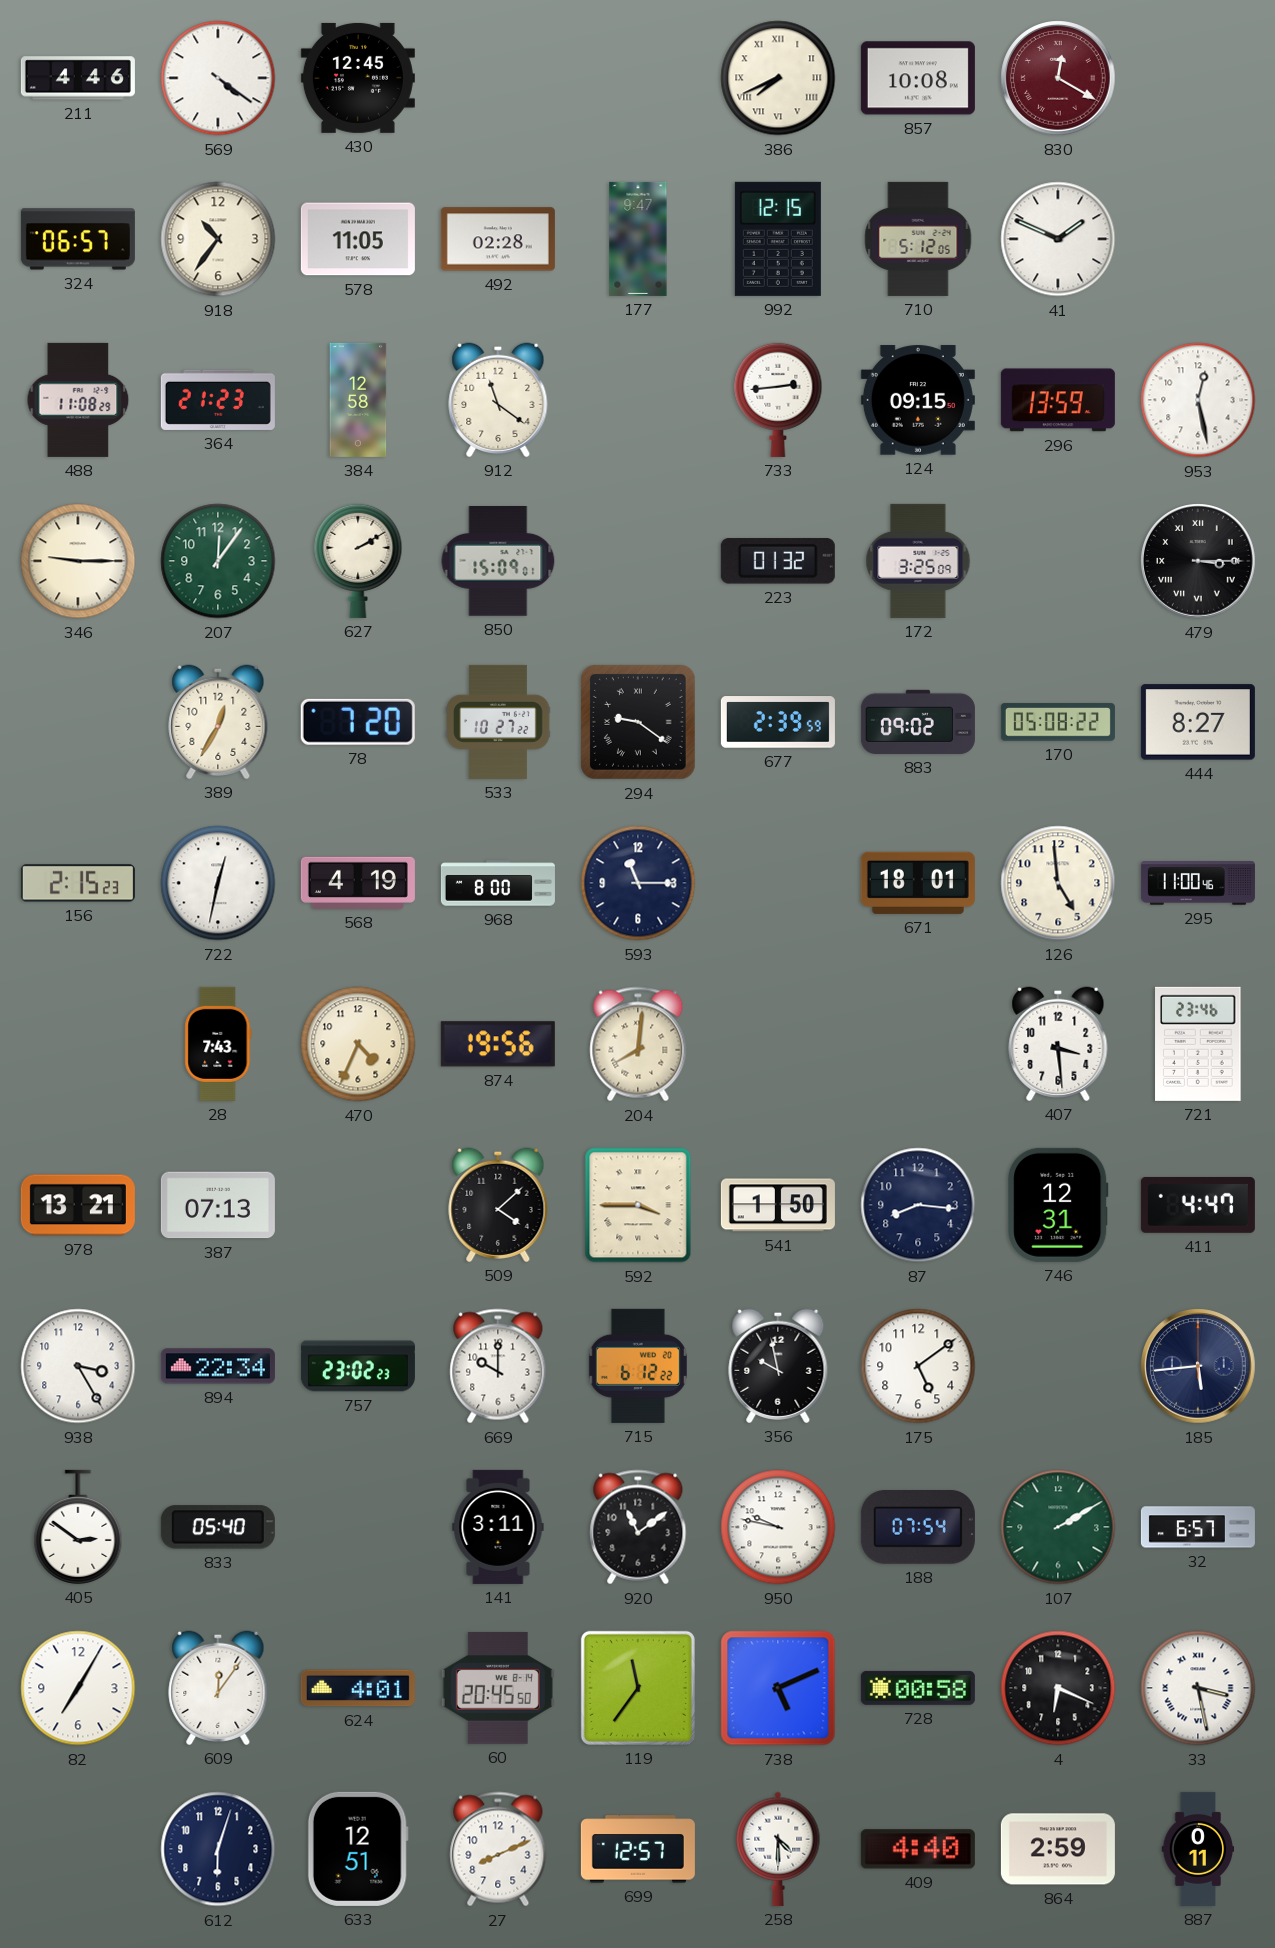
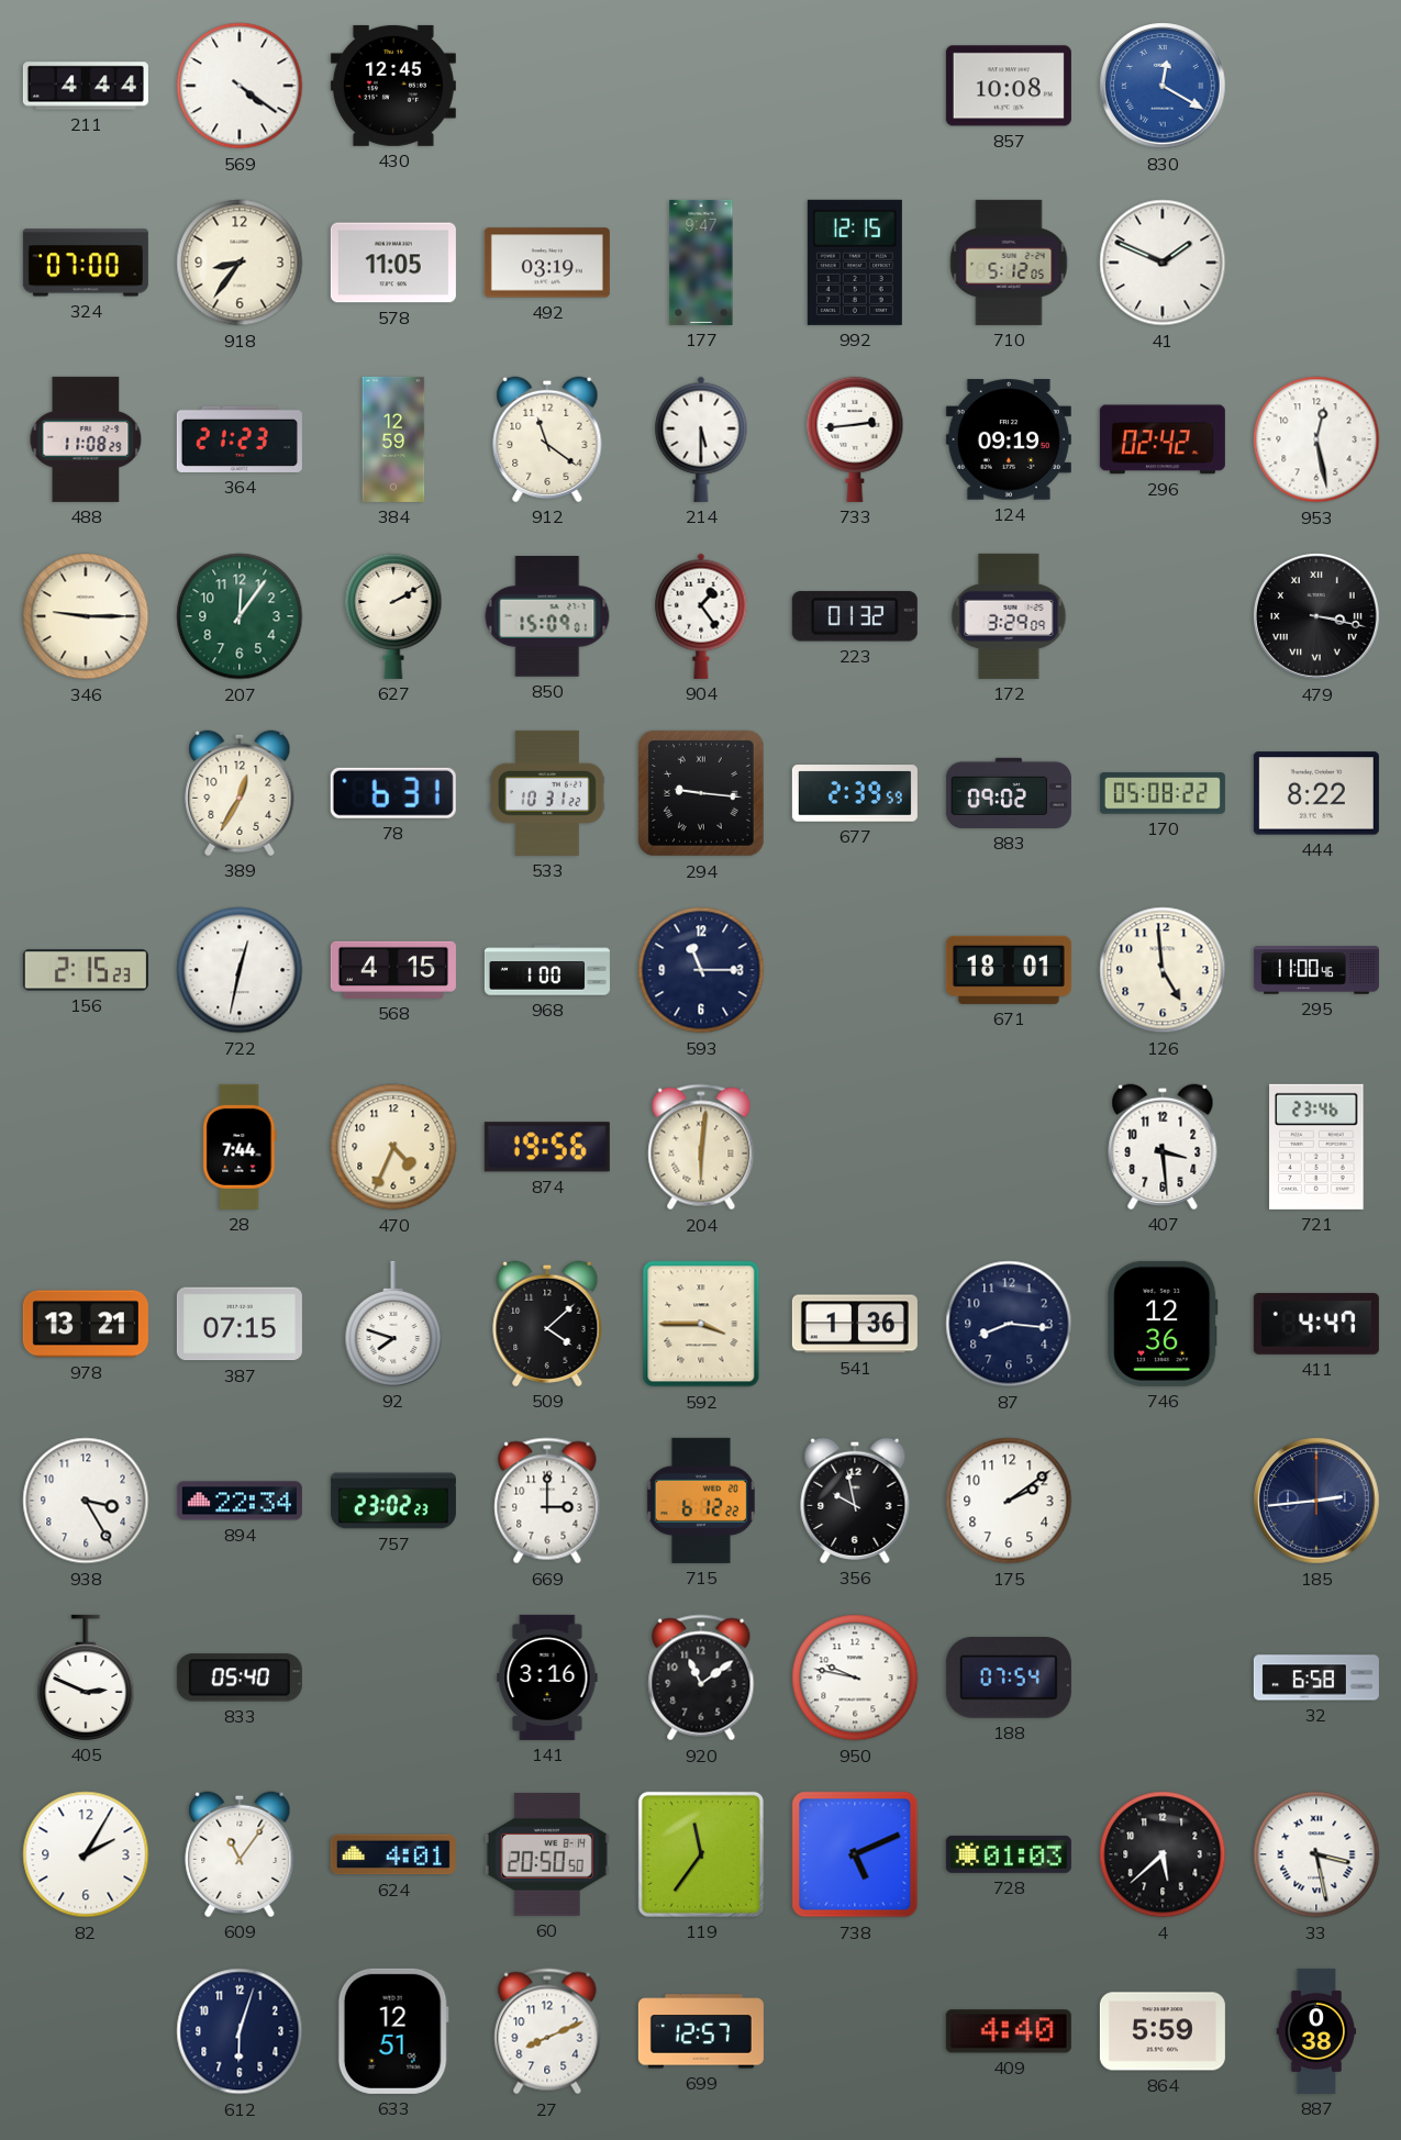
211: 4:46 -> 4:44
386: 7:41 -> none
830 dial: burgundy -> blue
324: 06:57 -> 07:00
918: 10:36 -> 8:36
492: 02:28 -> 03:19
384: 12:58 -> 12:59
214: none -> 5:30
124: 09:15 -> 09:19
296: 13:59 -> 02:42
904: none -> 1:24
172: 3:25 -> 3:29
479: 3:15 -> 3:17
78: 7:20 -> 6:31
533: 10:27 -> 10:31
294: 9:21 -> 9:16
444: 8:27 -> 8:22
568: 4:19 -> 4:15
968: 8:00 -> 1:00
28: 7:43 -> 7:44
204: 8:01 -> 6:01
387: 07:13 -> 07:15
92: none -> 7:48
541: 1:50 -> 1:36
746: 12:31 -> 12:36
669: 10:00 -> 3:00
175: 5:09 -> 2:09
185: 5:44 -> 2:44
405: 2:51 -> 2:49
141: 3:11 -> 3:16
107: 2:10 -> none
32: 6:57 -> 6:58
82: 7:05 -> 2:05
609: 12:06 -> 11:06
60: 20:45 -> 20:50
728: 00:58 -> 01:03
4: 6:19 -> 5:38
258: 4:30 -> none
864: 2:59 -> 5:59
887: 0:11 -> 0:38
